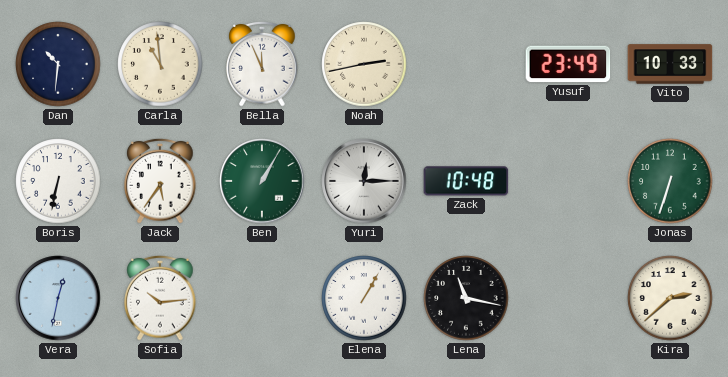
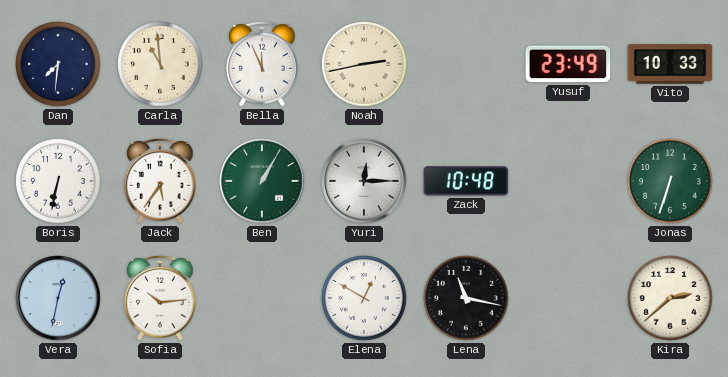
Dan: 10:31 -> 7:31
Elena: 1:05 -> 12:50
